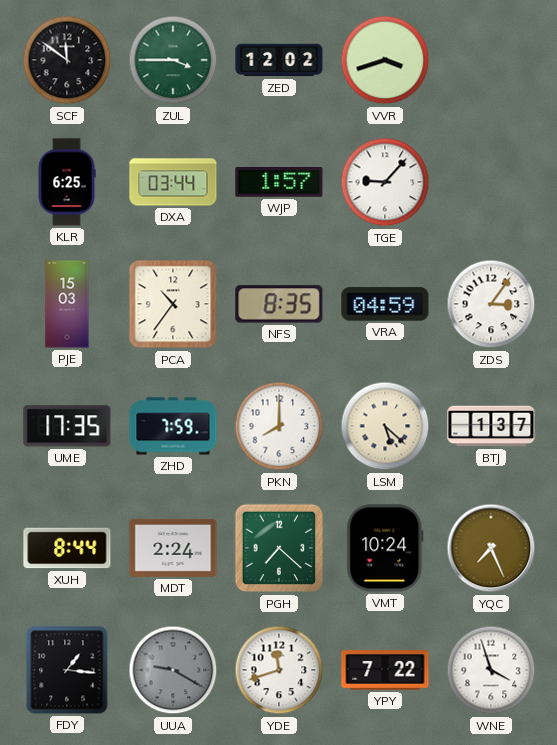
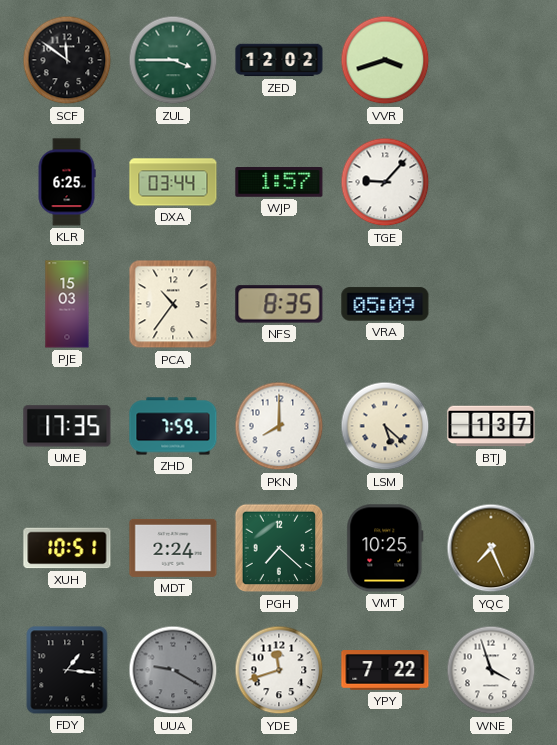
VRA: 04:59 -> 05:09
ZDS: 3:06 -> none
XUH: 8:44 -> 10:51
VMT: 10:24 -> 10:25
